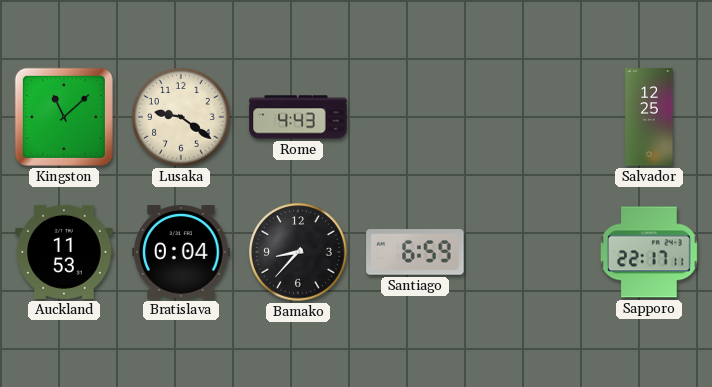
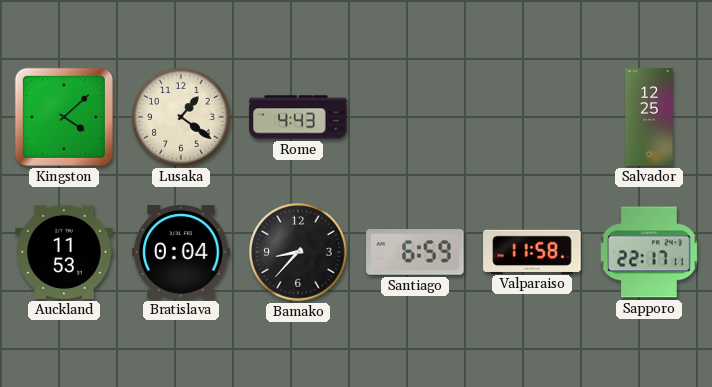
Kingston: 11:08 -> 4:08
Lusaka: 9:21 -> 1:21
Valparaiso: none -> 11:58
